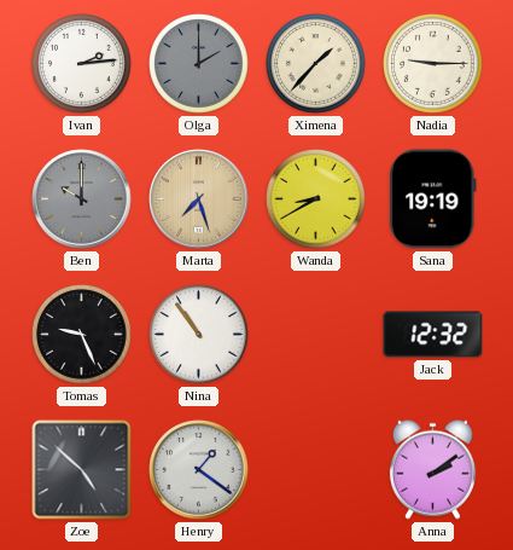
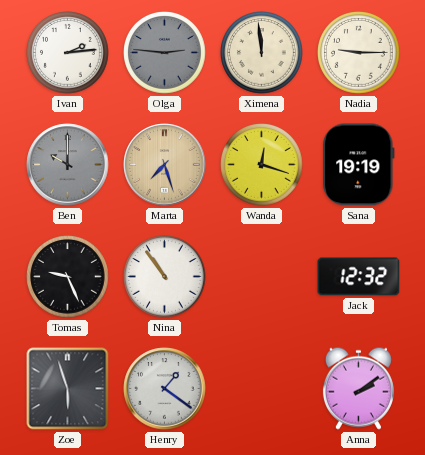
Olga: 2:00 -> 2:46
Ximena: 1:37 -> 11:59
Wanda: 8:40 -> 12:18
Zoe: 4:52 -> 5:57
